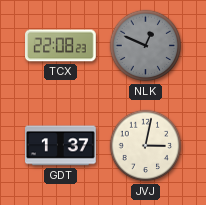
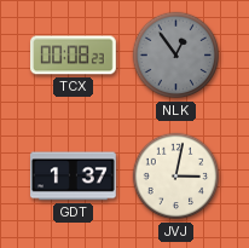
TCX: 22:08 -> 00:08
NLK: 12:49 -> 12:54
